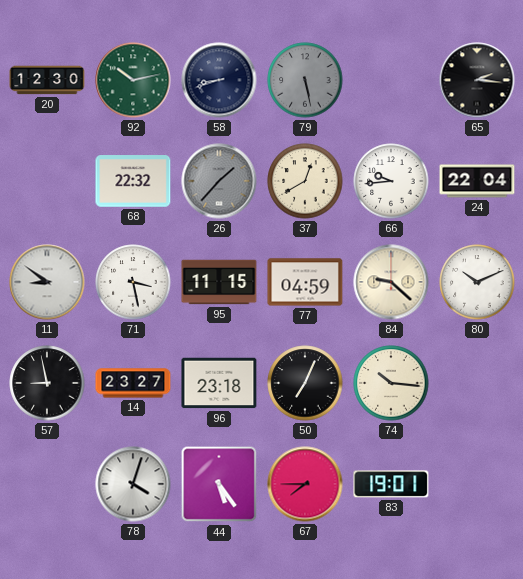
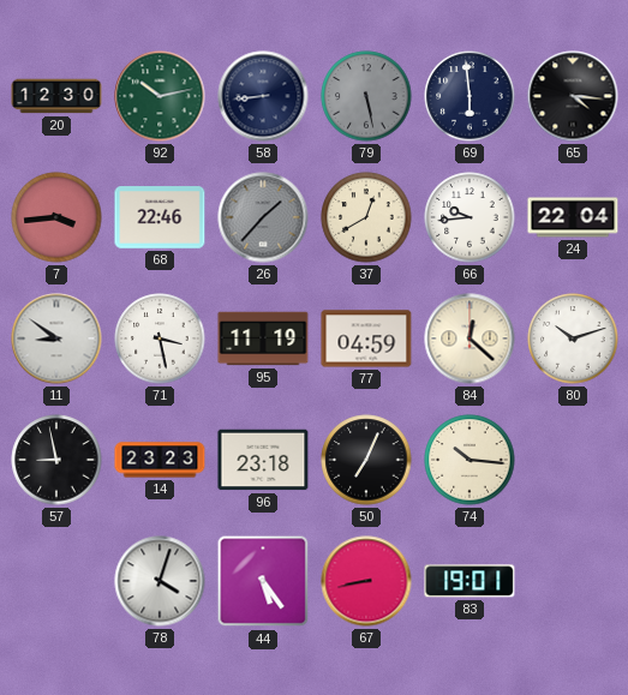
58: 8:42 -> 8:44
69: none -> 5:59
65: 2:16 -> 4:16
7: none -> 3:44
68: 22:32 -> 22:46
95: 11:15 -> 11:19
84: 9:22 -> 12:22
80: 10:11 -> 10:12
14: 23:27 -> 23:23
67: 7:45 -> 8:43
